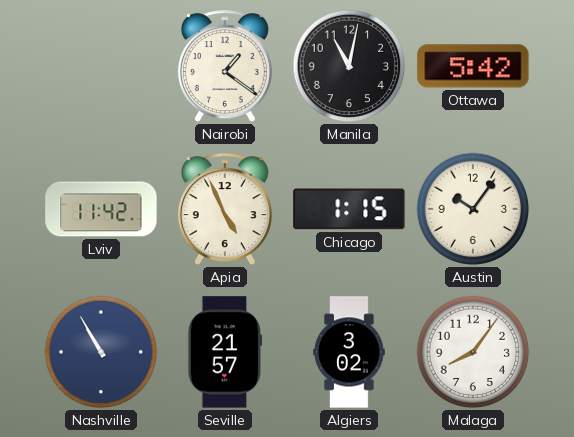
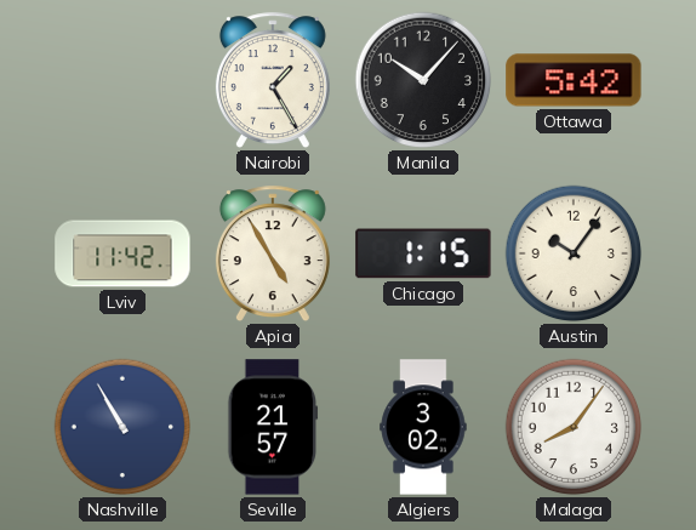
Nairobi: 1:21 -> 1:25
Manila: 11:02 -> 10:07
Apia: 4:56 -> 4:55
